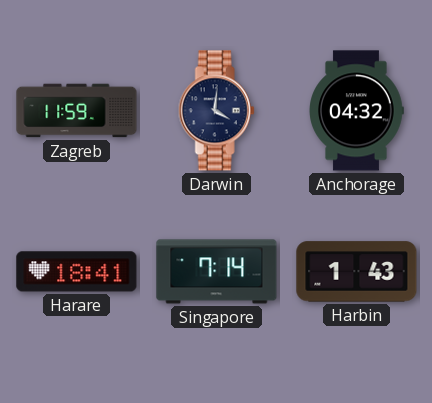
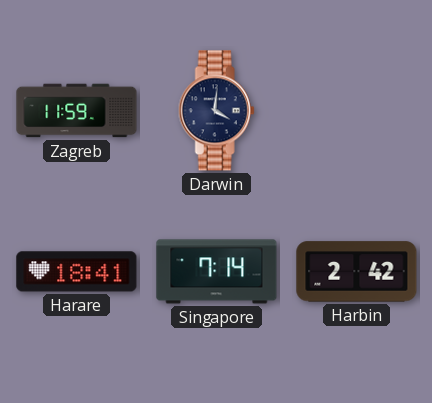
Anchorage: 04:32 -> none
Harbin: 1:43 -> 2:42
